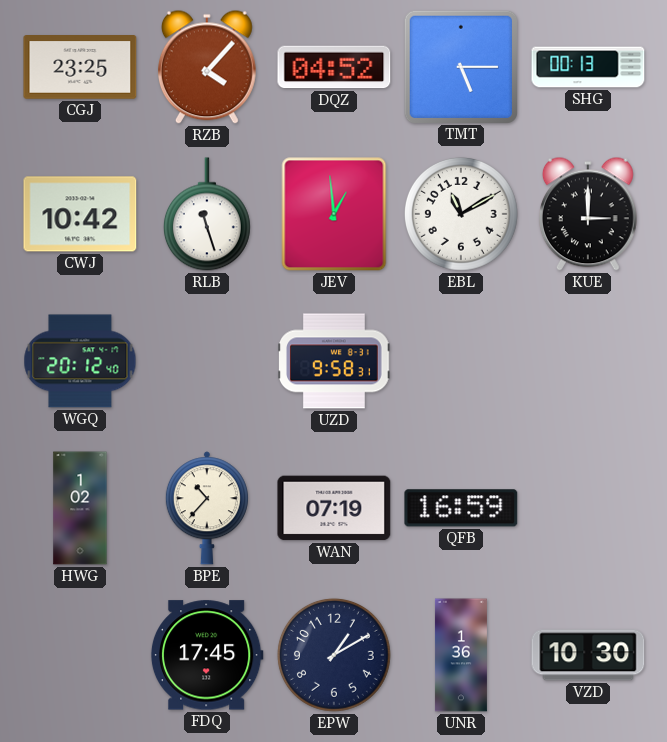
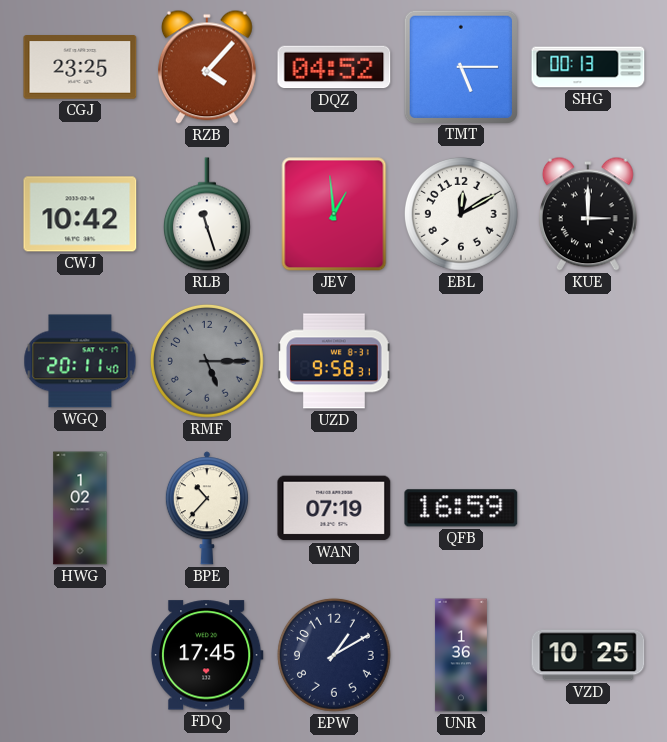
EBL: 11:10 -> 12:10
WGQ: 20:12 -> 20:11
RMF: none -> 5:15
VZD: 10:30 -> 10:25
